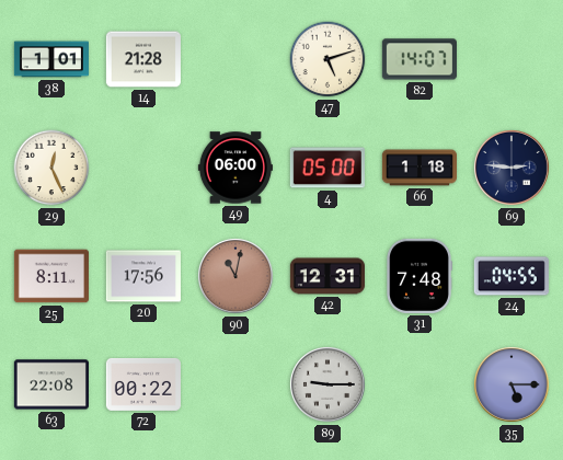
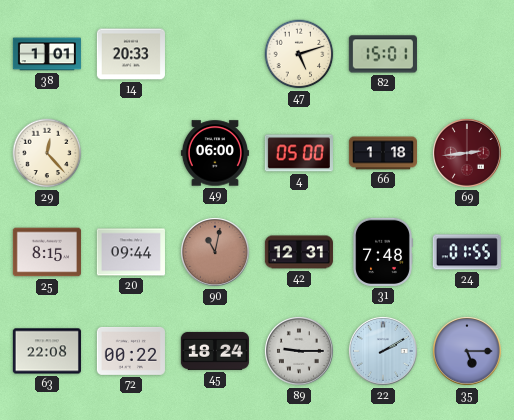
14: 21:28 -> 20:33
82: 14:07 -> 15:01
29: 12:26 -> 12:23
69: 2:46 -> 2:44
69 dial: navy -> burgundy
25: 8:11 -> 8:15
20: 17:56 -> 09:44
24: 04:55 -> 01:55
45: none -> 18:24
22: none -> 2:10
